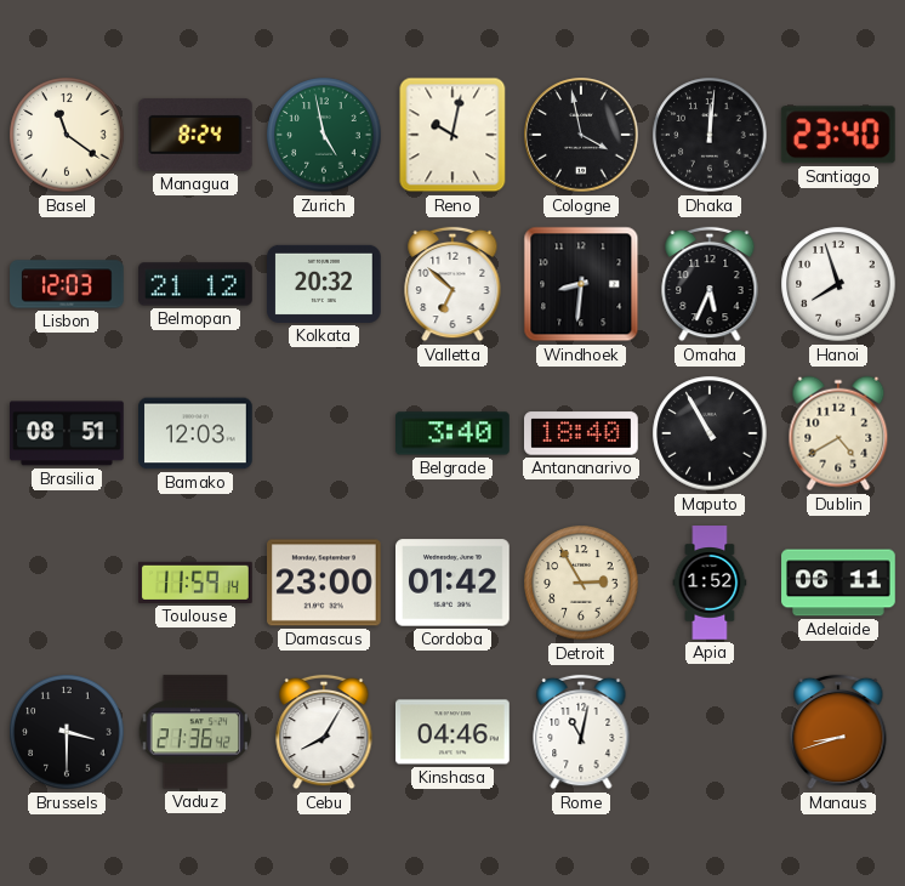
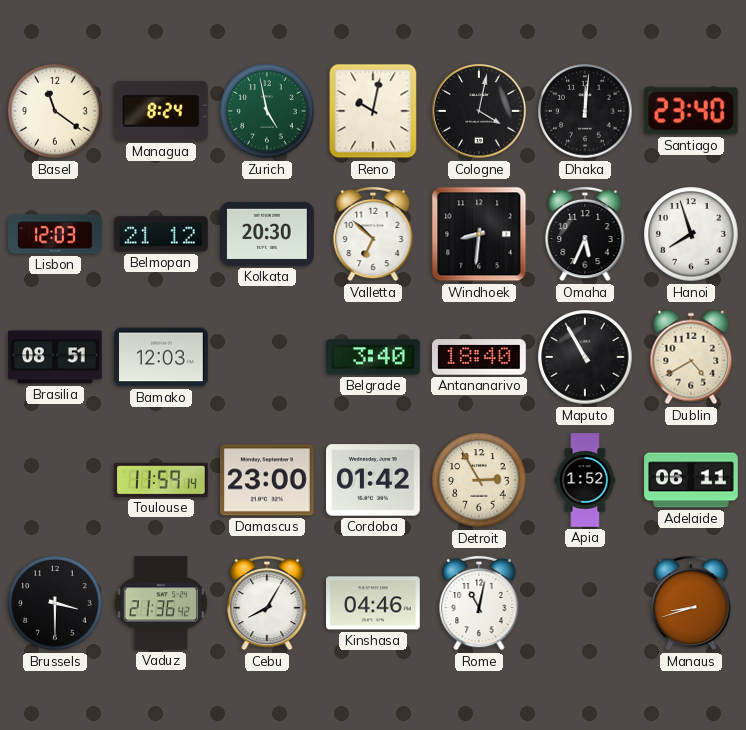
Cologne: 3:58 -> 4:02
Kolkata: 20:32 -> 20:30
